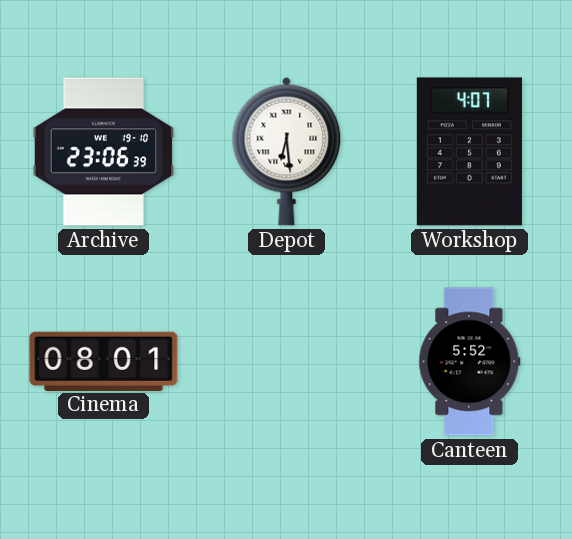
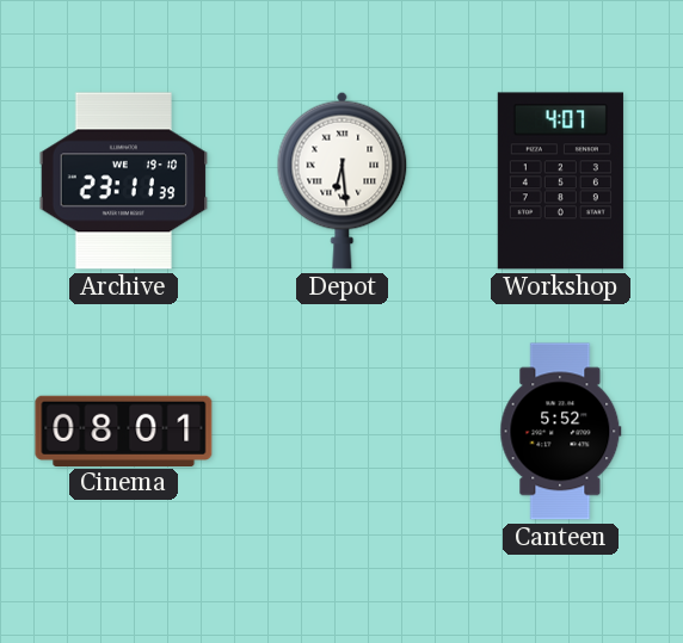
Archive: 23:06 -> 23:11
